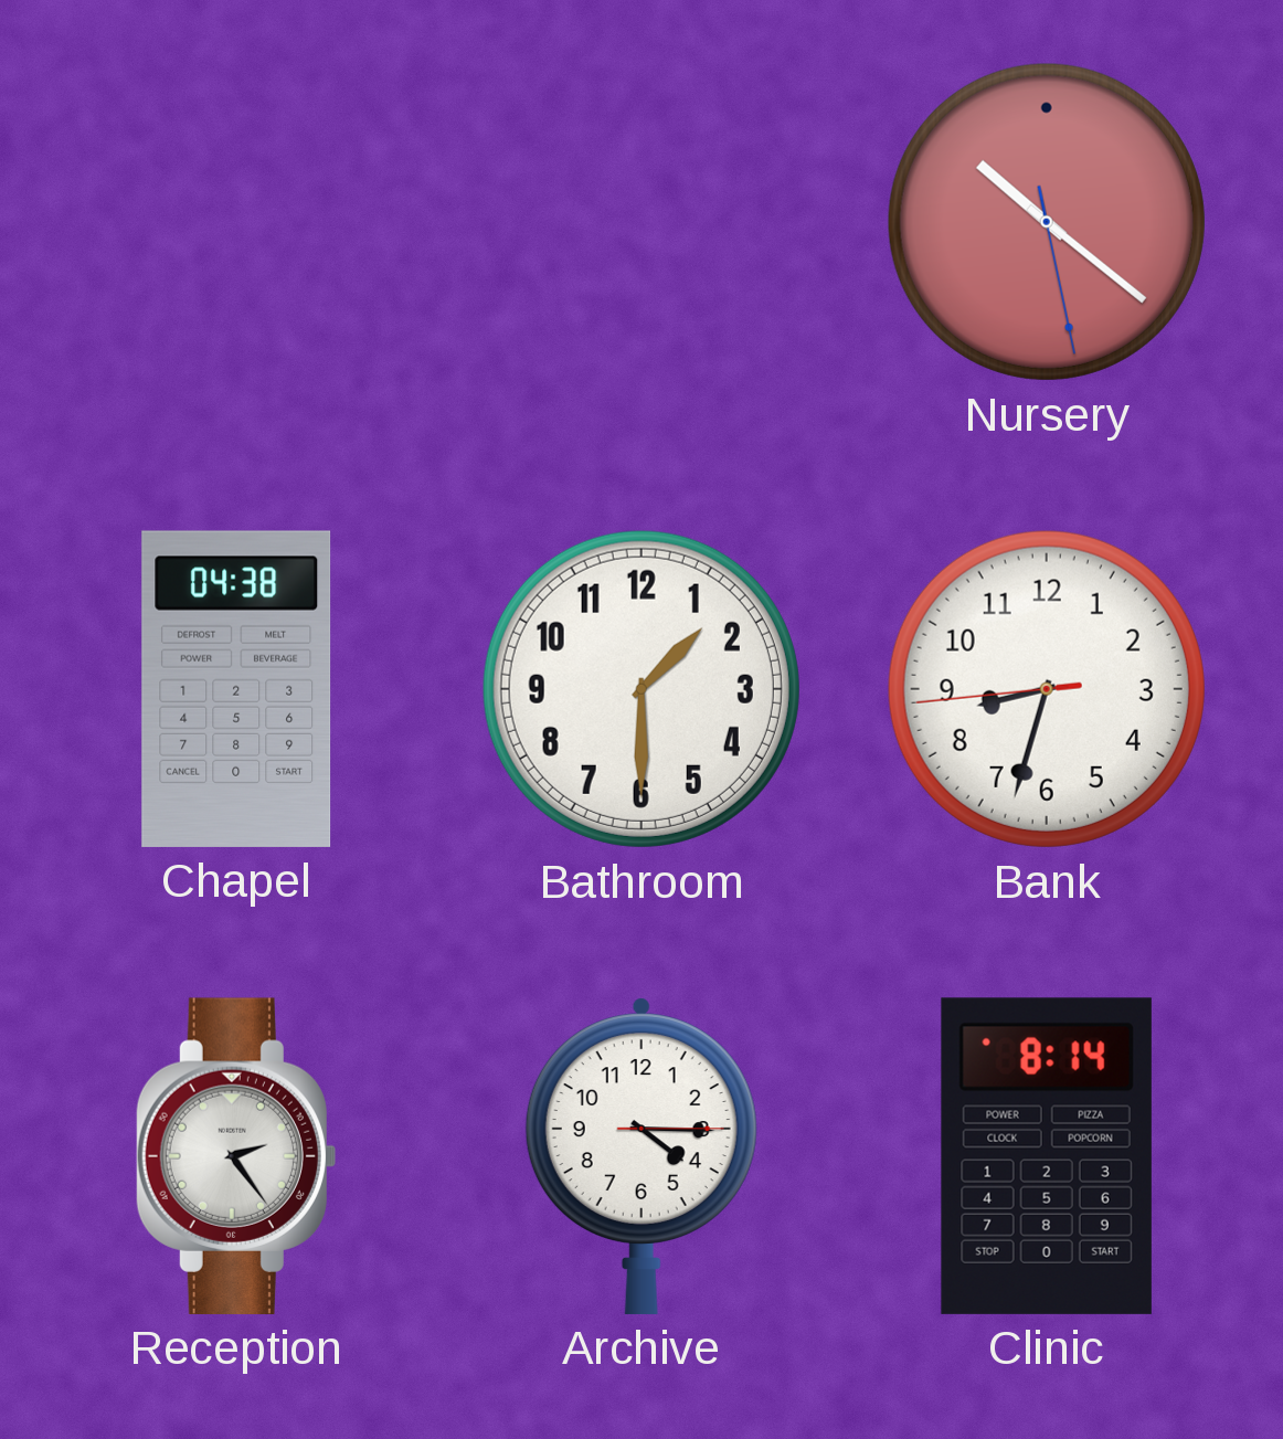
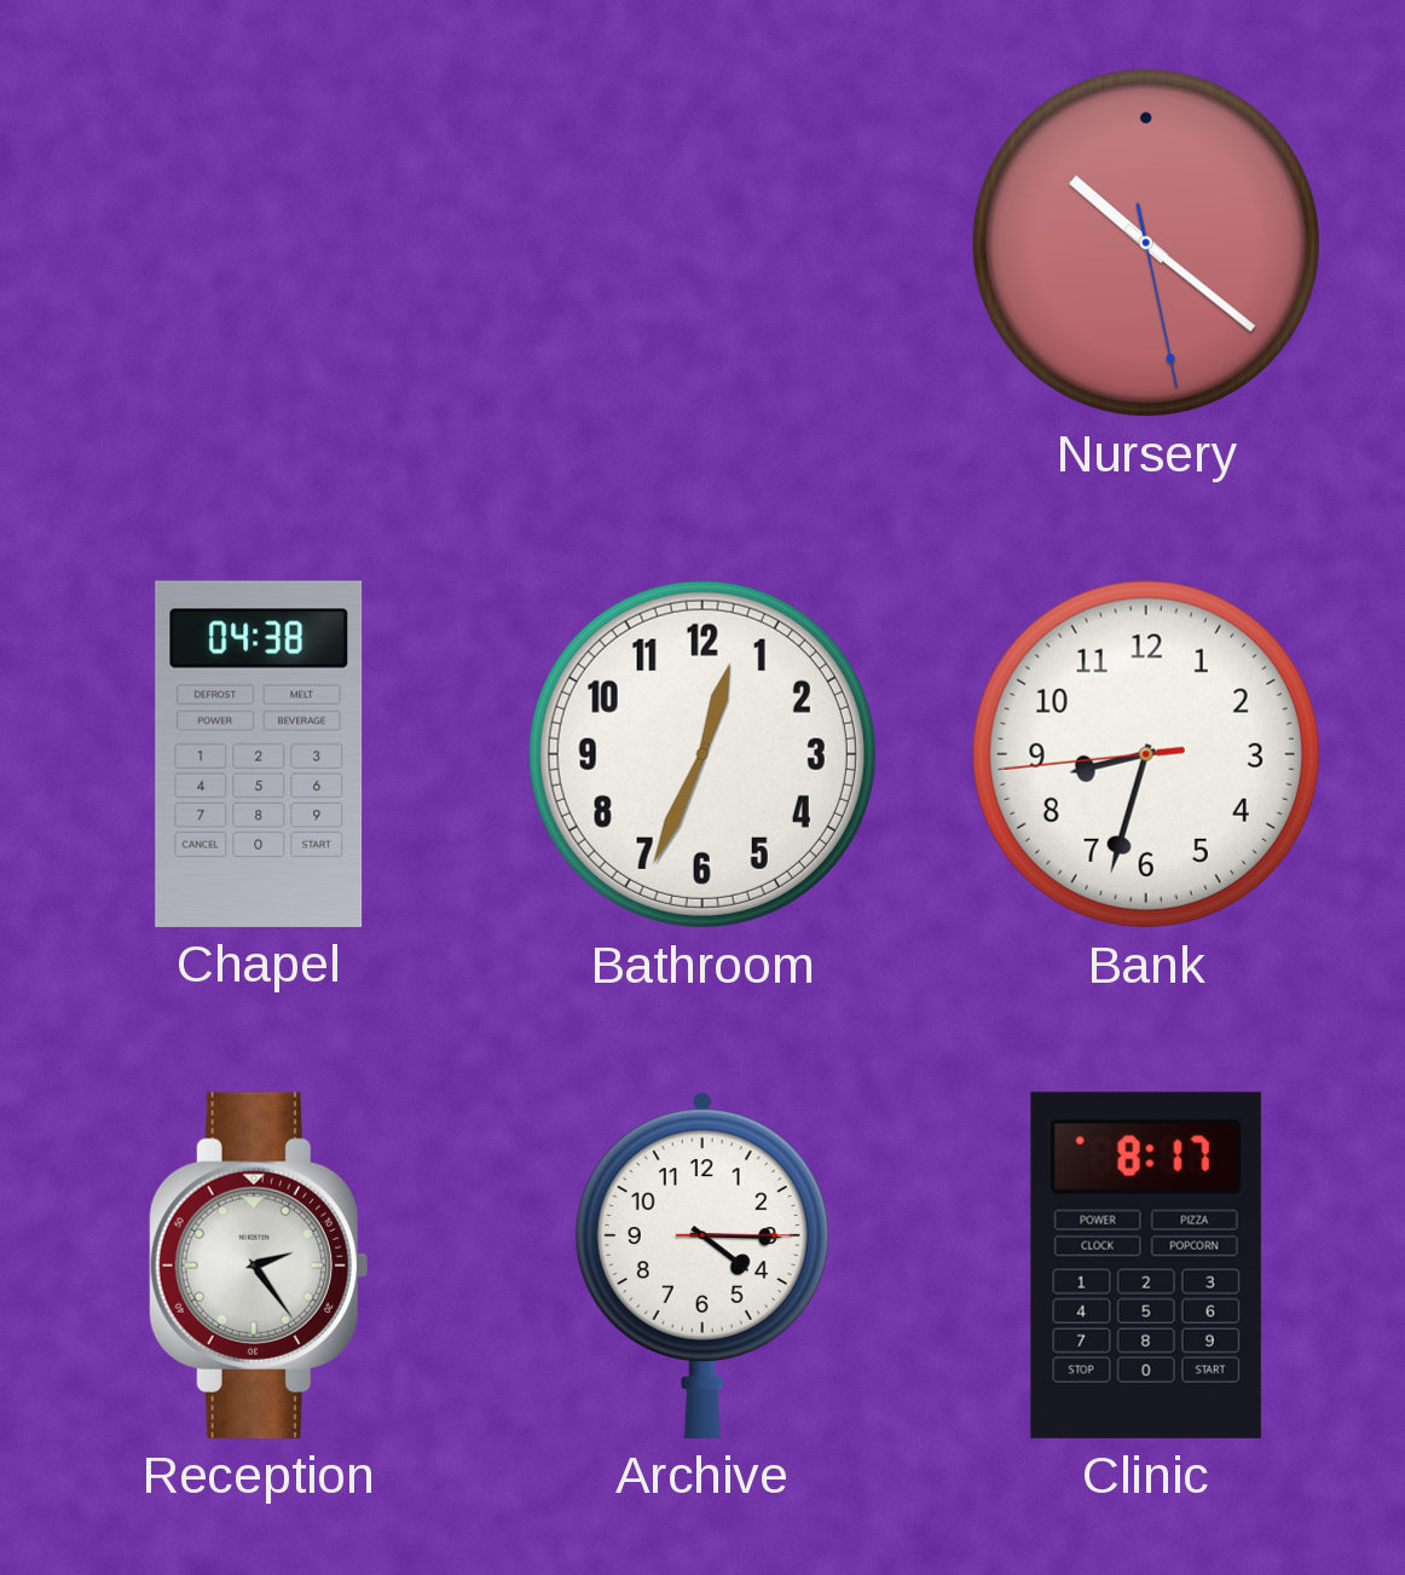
Bathroom: 1:30 -> 12:34
Clinic: 8:14 -> 8:17
